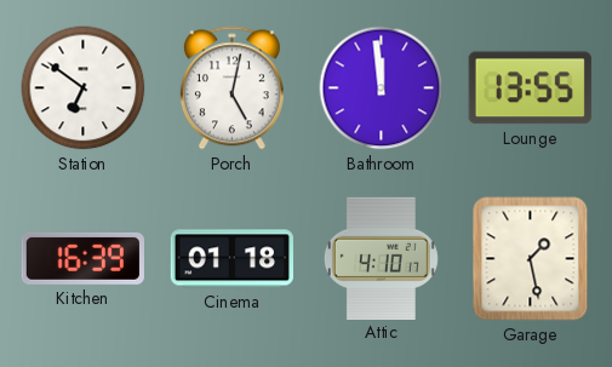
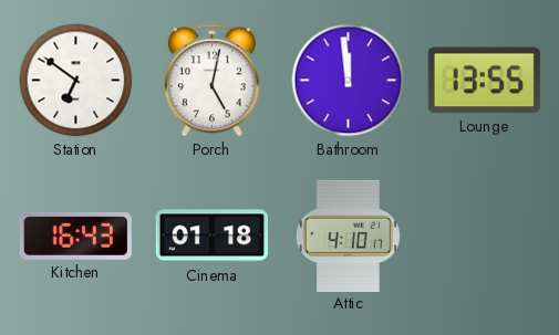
Kitchen: 16:39 -> 16:43
Garage: 1:28 -> none
